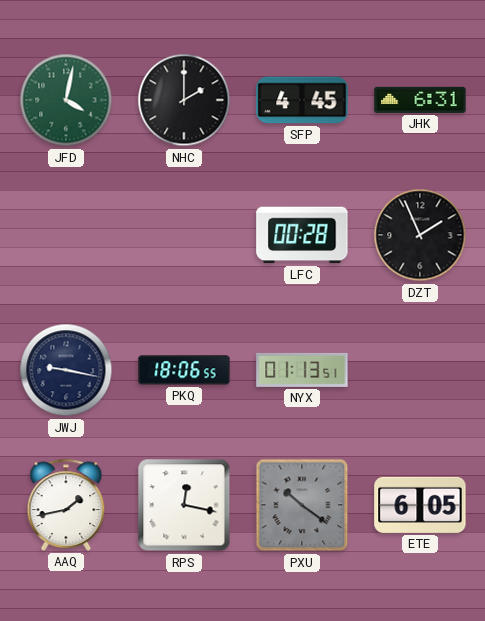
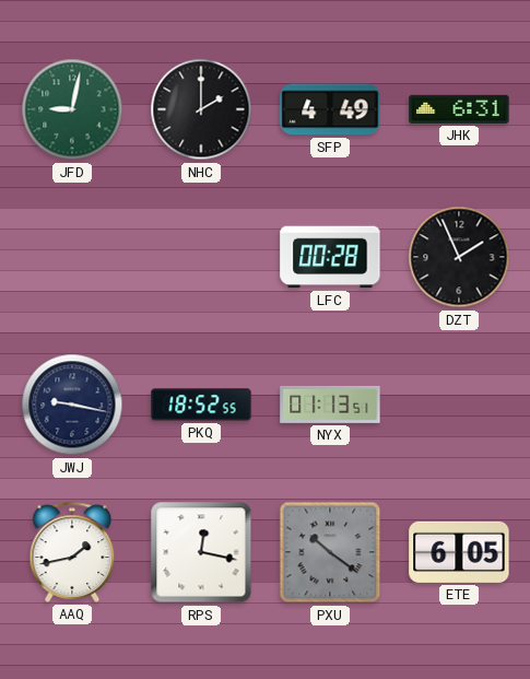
JFD: 4:02 -> 9:02
SFP: 4:45 -> 4:49
PKQ: 18:06 -> 18:52
